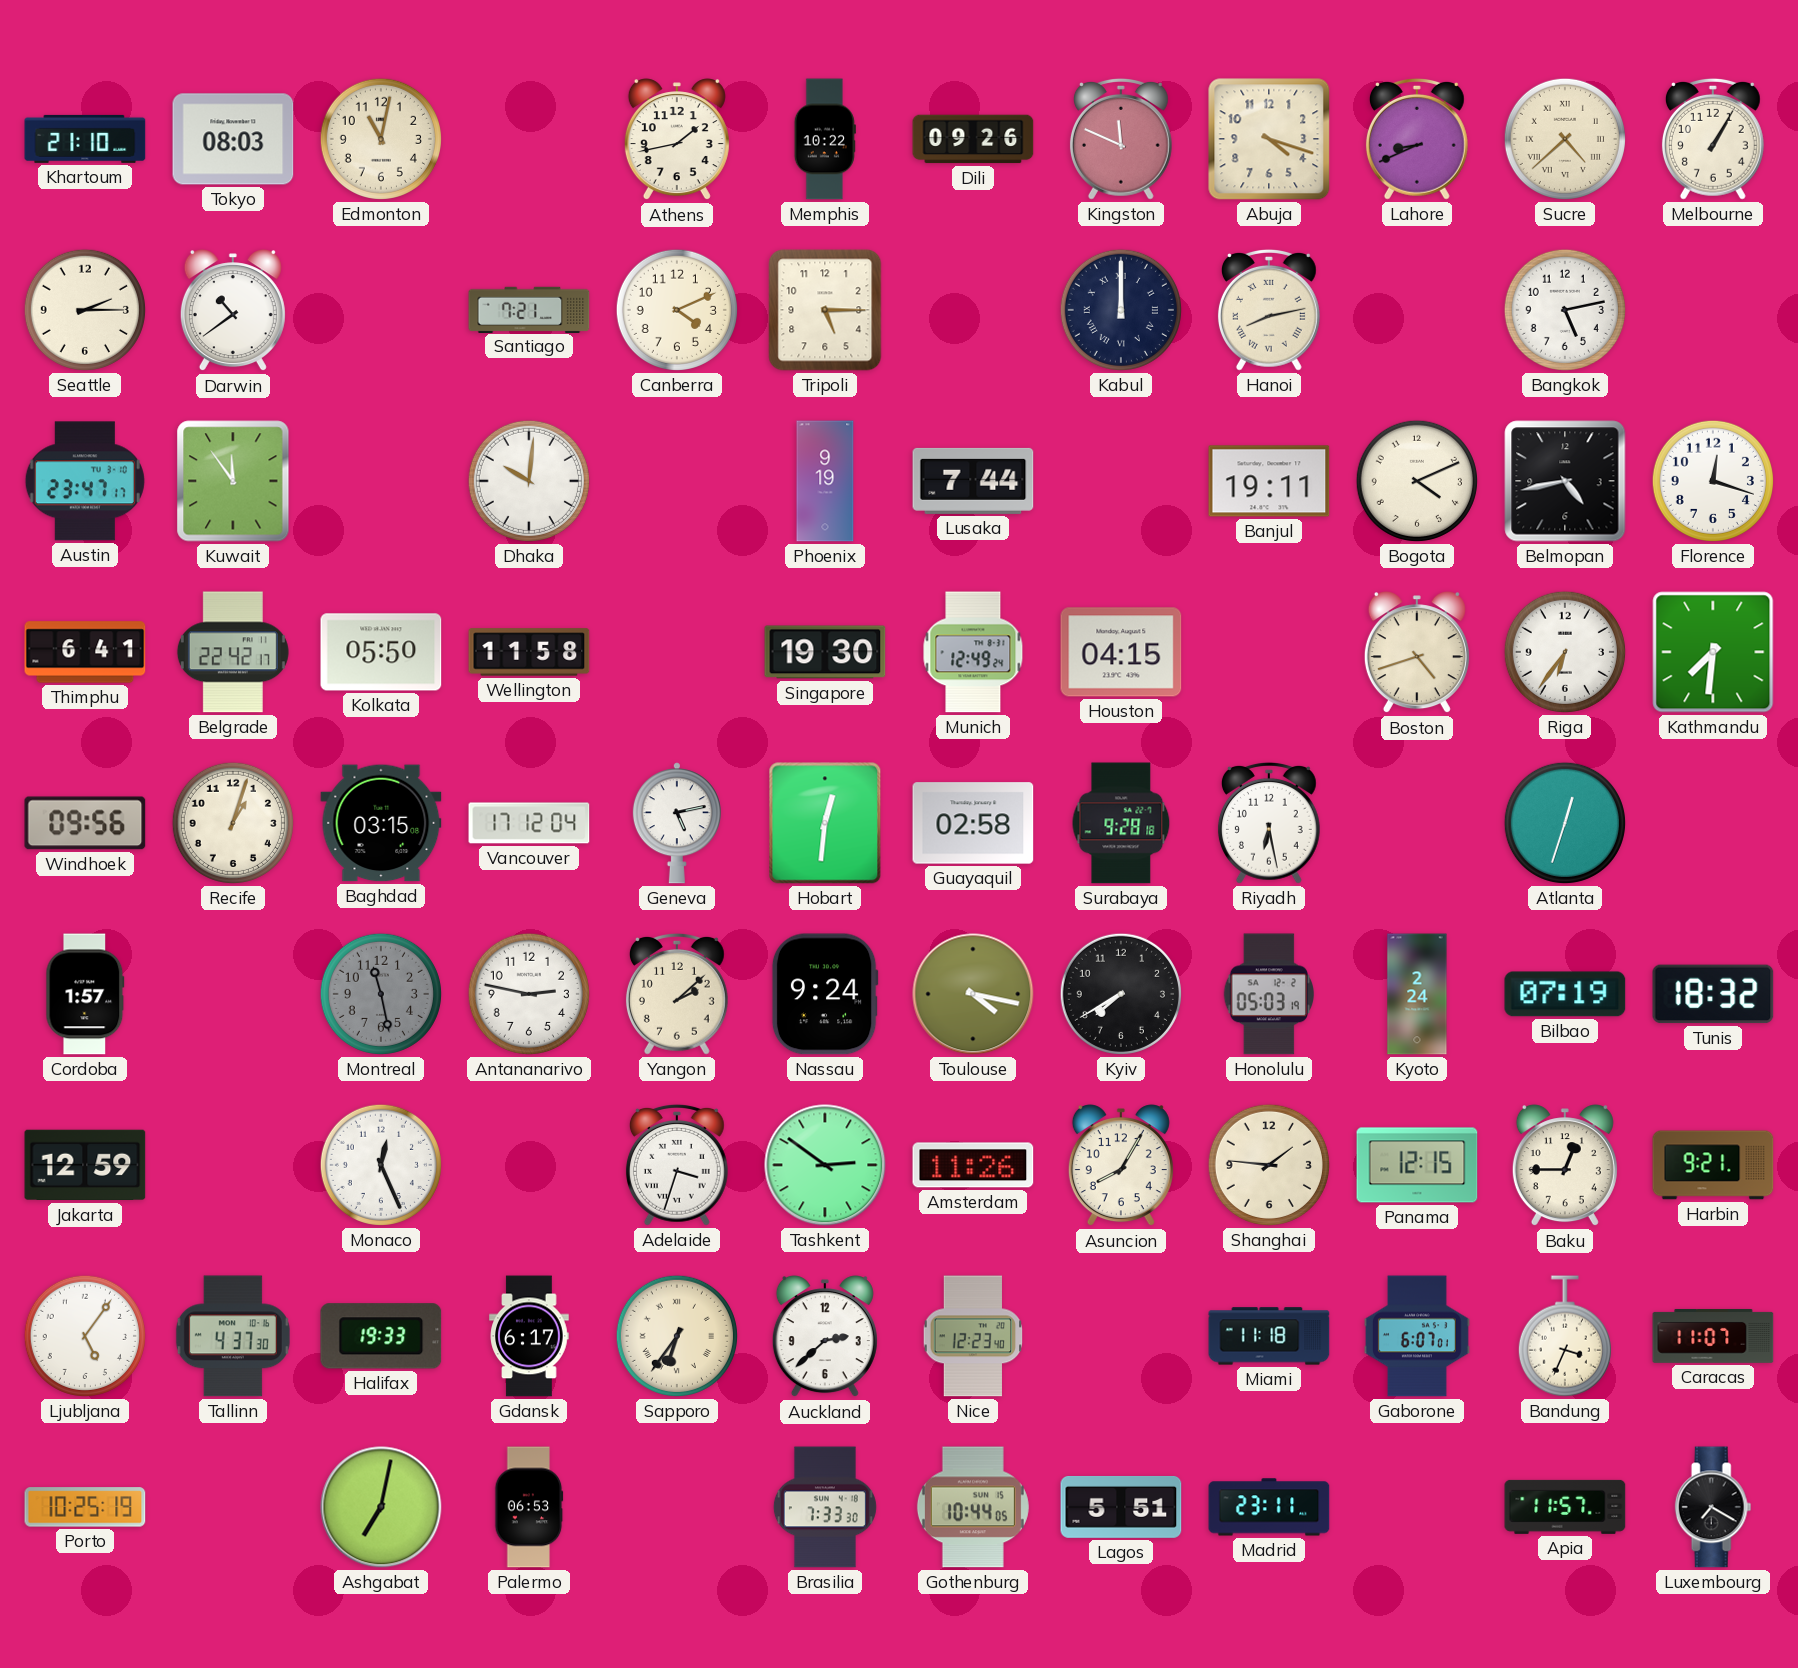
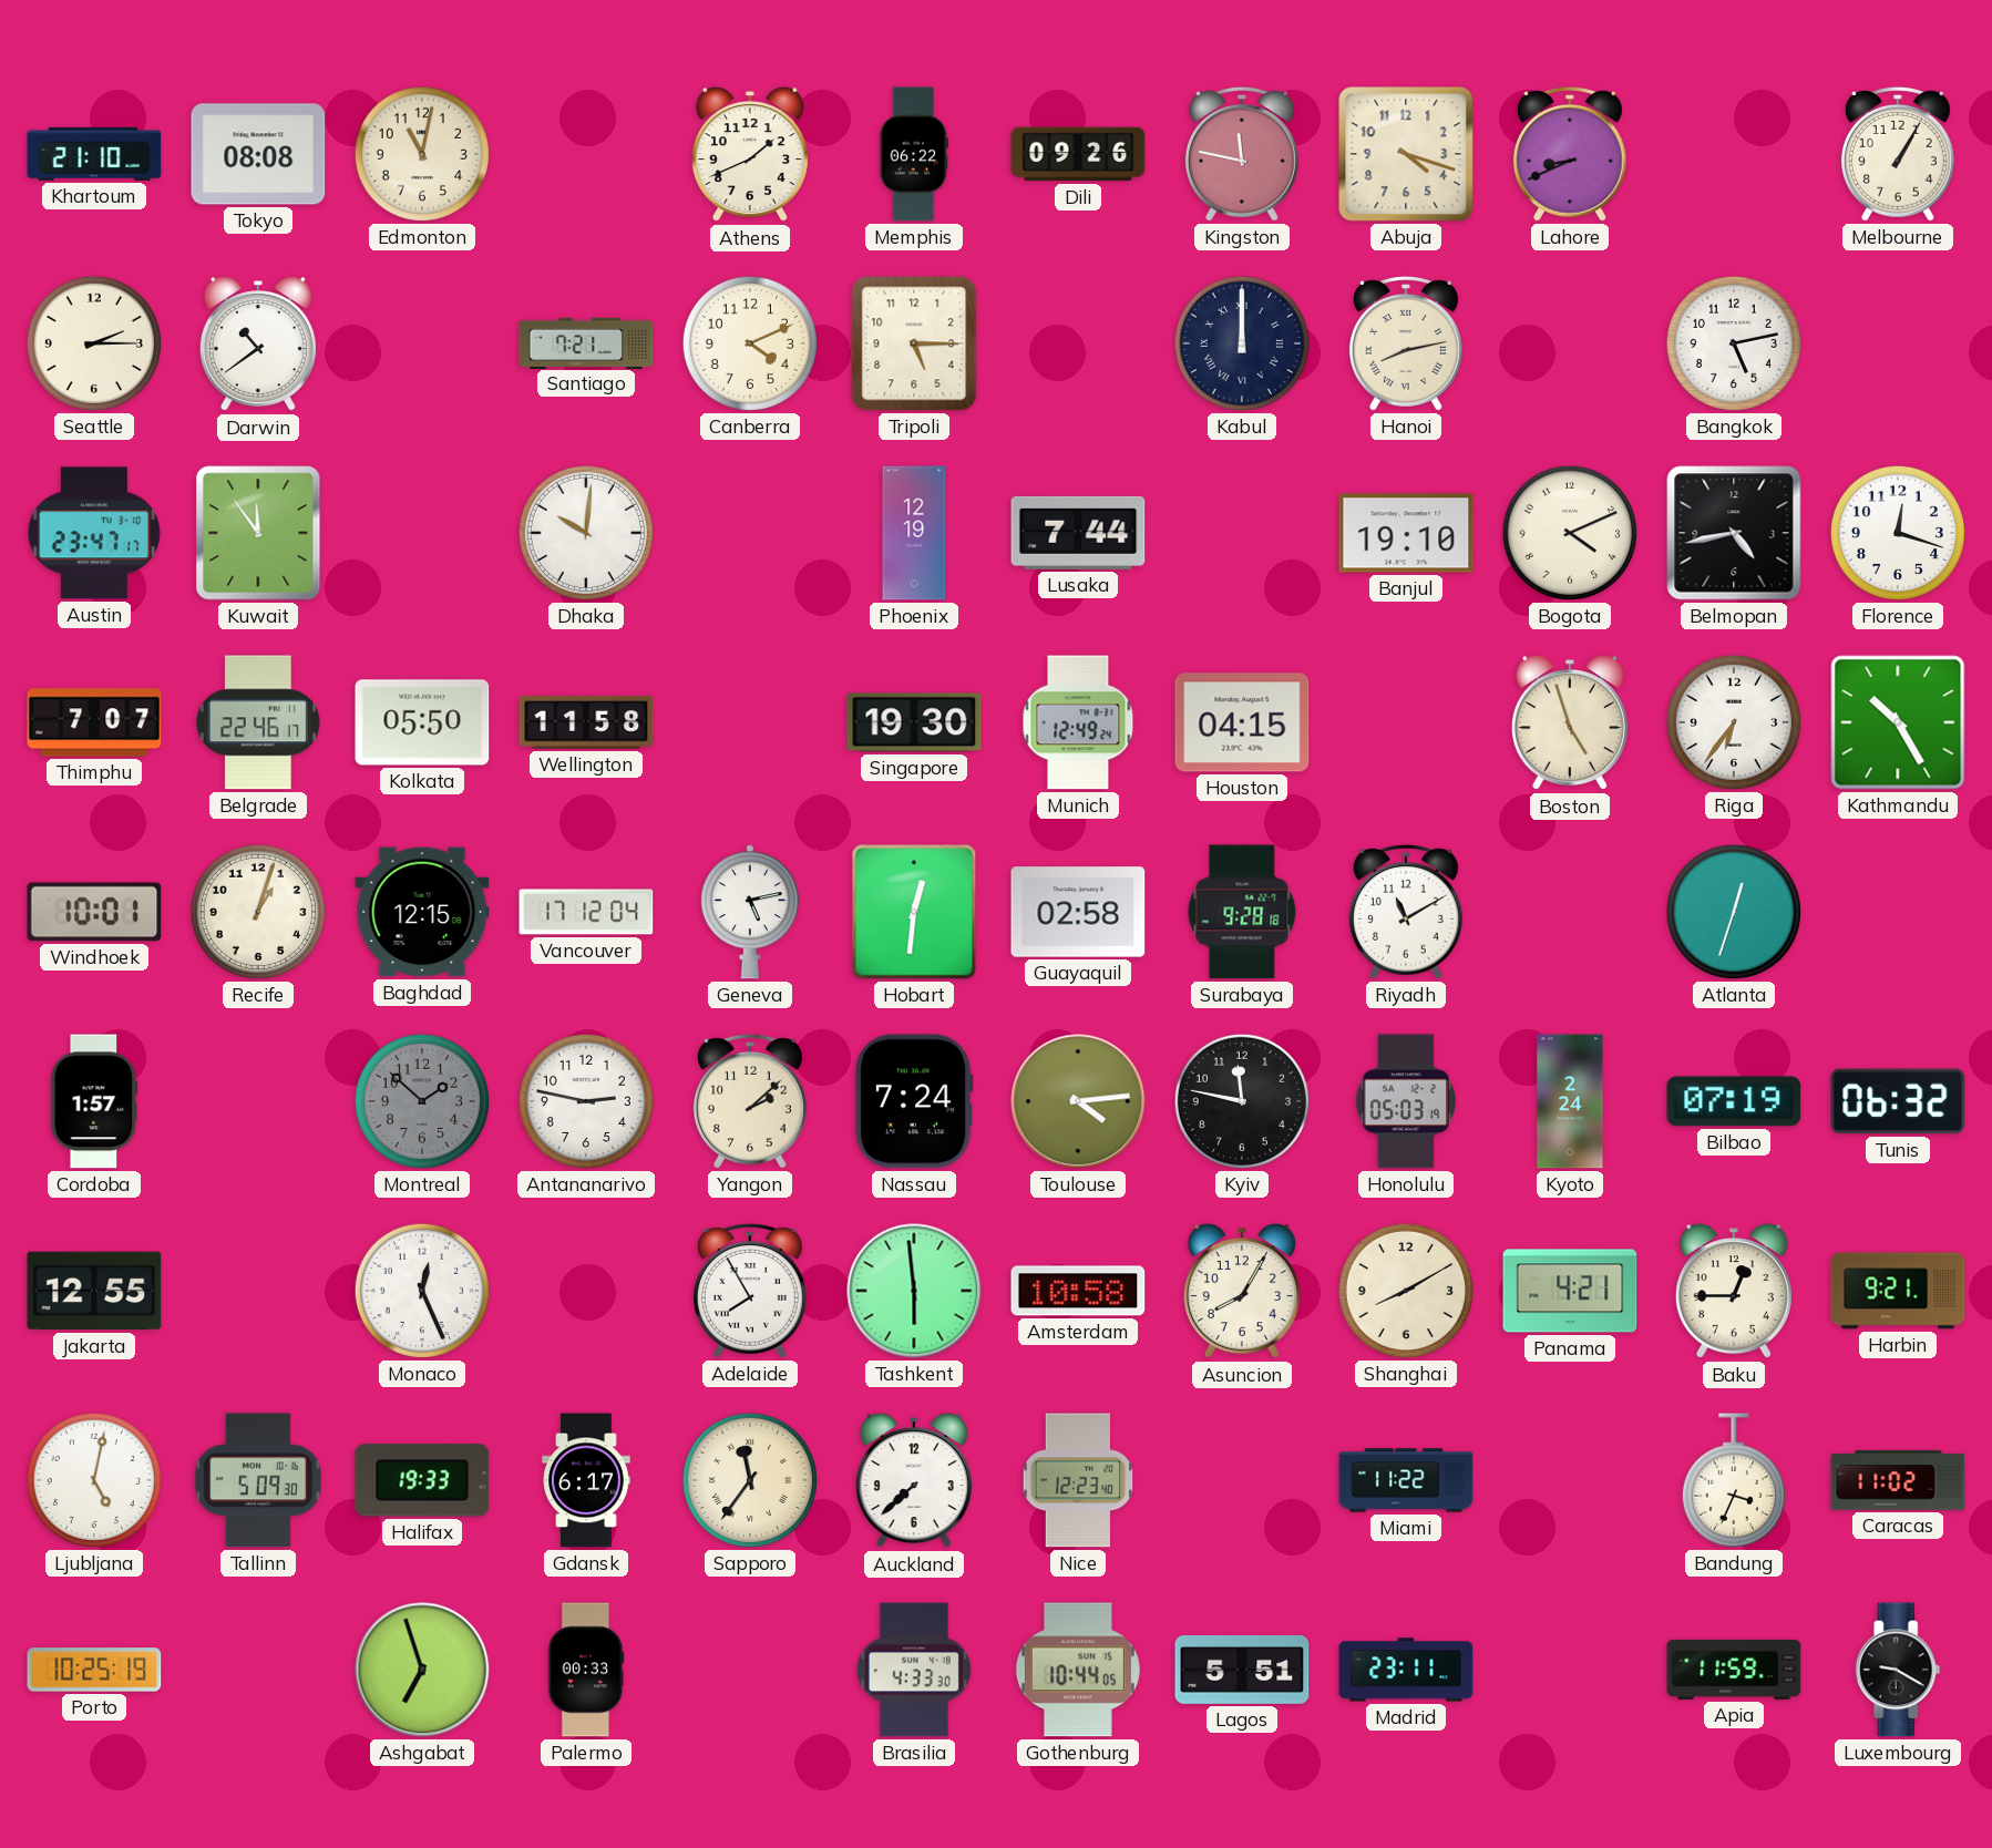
Tokyo: 08:03 -> 08:08
Athens: 1:43 -> 1:41
Memphis: 10:22 -> 06:22
Kingston: 11:49 -> 11:47
Sucre: 4:38 -> none
Phoenix: 9:19 -> 12:19
Banjul: 19:11 -> 19:10
Thimphu: 6:41 -> 7:07
Belgrade: 22:42 -> 22:46
Boston: 4:42 -> 4:57
Kathmandu: 7:31 -> 10:25
Windhoek: 09:56 -> 10:01
Baghdad: 03:15 -> 12:15
Riyadh: 6:28 -> 11:10
Montreal: 11:28 -> 1:52
Nassau: 9:24 -> 7:24
Toulouse: 4:17 -> 4:14
Kyiv: 7:40 -> 11:47
Tunis: 18:32 -> 06:32
Jakarta: 12:59 -> 12:55
Adelaide: 3:33 -> 7:55
Tashkent: 2:51 -> 5:59
Amsterdam: 11:26 -> 10:58
Shanghai: 1:46 -> 8:10
Panama: 12:15 -> 4:21
Ljubljana: 5:06 -> 5:02
Tallinn: 4:37 -> 5:09
Sapporo: 6:36 -> 11:36
Auckland: 2:38 -> 7:38
Miami: 11:18 -> 11:22
Gaborone: 6:07 -> none
Caracas: 11:07 -> 11:02
Ashgabat: 7:02 -> 6:57
Palermo: 06:53 -> 00:33
Brasilia: 7:33 -> 4:33
Apia: 11:57 -> 11:59
Luxembourg: 7:20 -> 9:20
